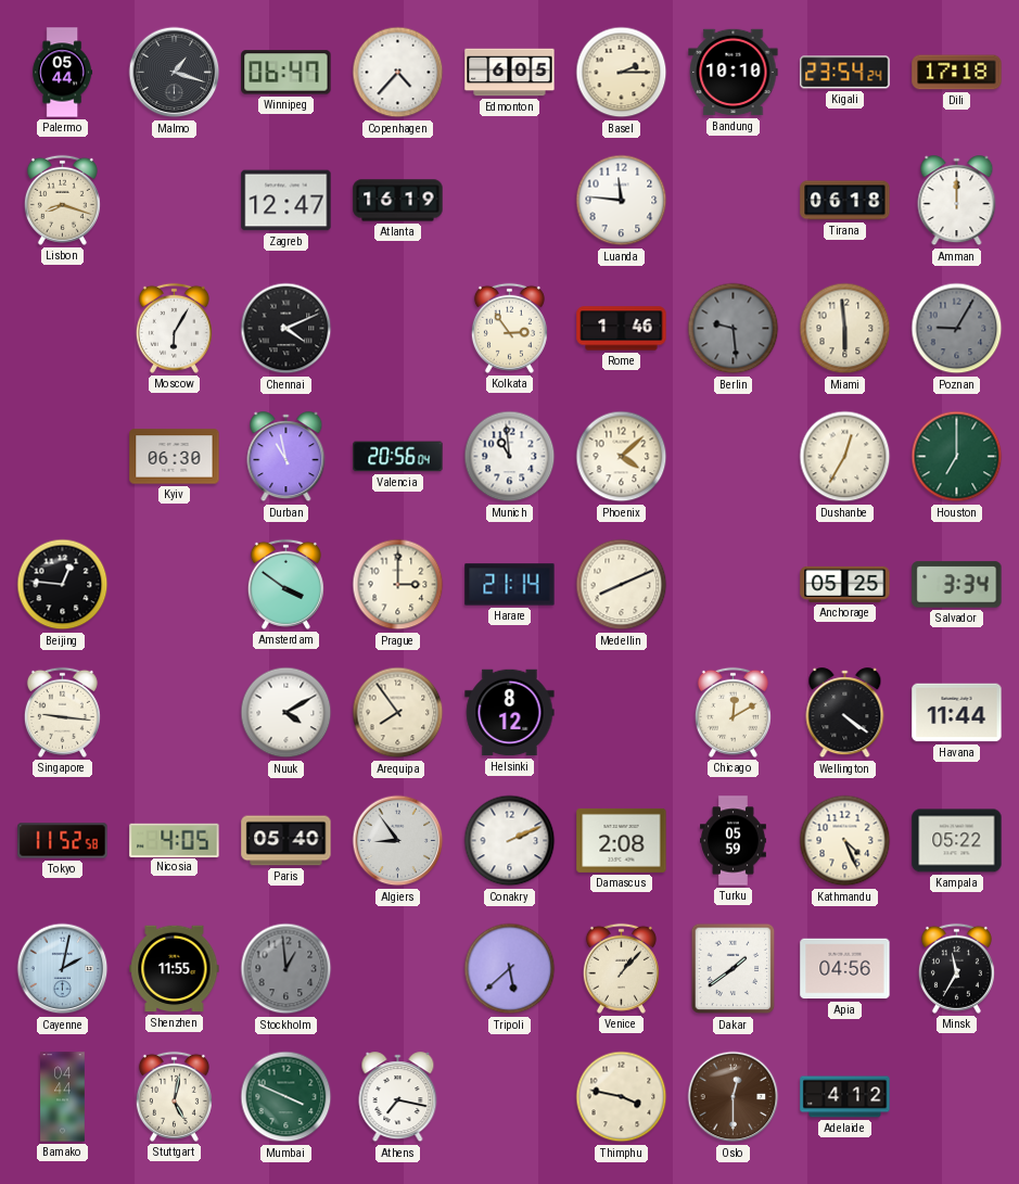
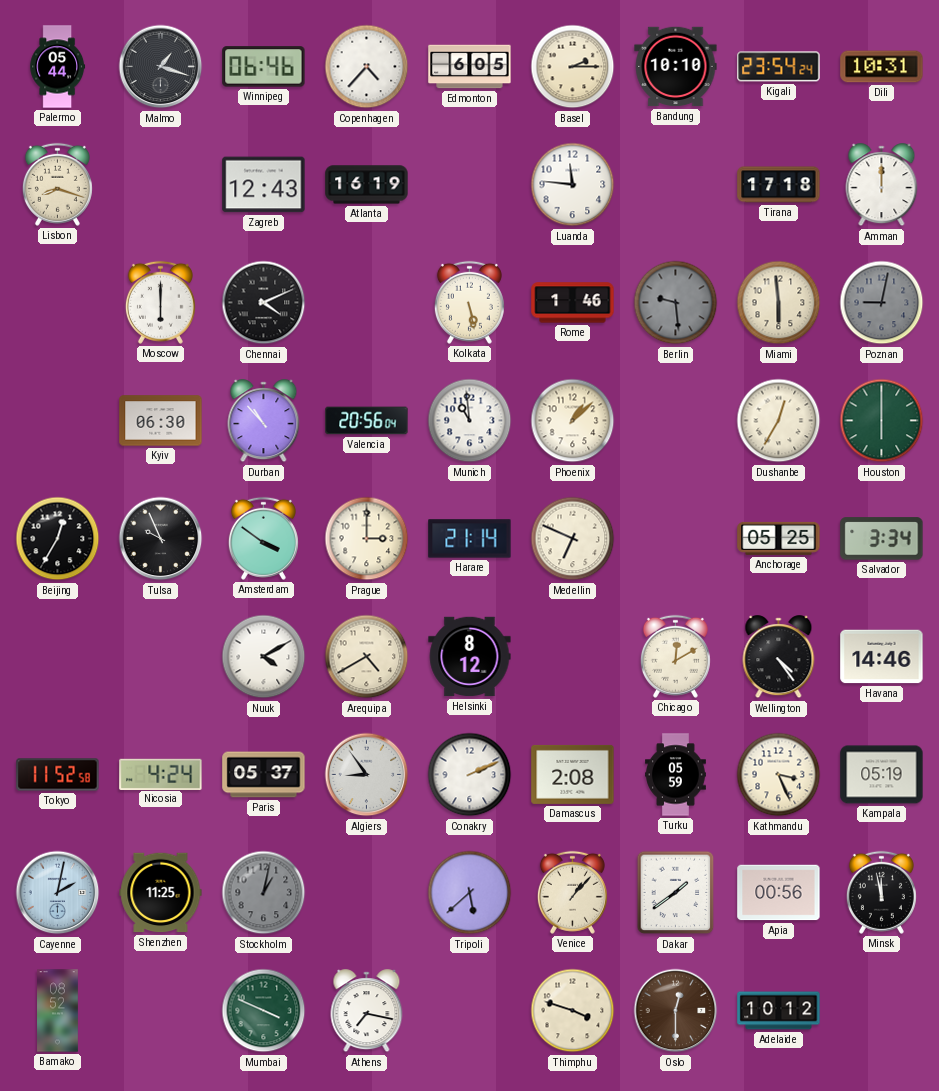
Winnipeg: 06:47 -> 06:46
Dili: 17:18 -> 10:31
Zagreb: 12:47 -> 12:43
Tirana: 06:18 -> 17:18
Moscow: 6:05 -> 6:00
Kolkata: 2:54 -> 5:28
Poznan: 9:05 -> 9:02
Durban: 10:58 -> 10:53
Phoenix: 4:08 -> 1:08
Houston: 7:00 -> 6:00
Beijing: 12:46 -> 12:35
Tulsa: none -> 9:56
Medellin: 8:11 -> 6:49
Singapore: 9:16 -> none
Arequipa: 7:54 -> 4:40
Wellington: 4:21 -> 4:24
Havana: 11:44 -> 14:46
Nicosia: 4:05 -> 4:24
Paris: 05:40 -> 05:37
Kathmandu: 4:26 -> 3:26
Kampala: 05:22 -> 05:19
Shenzhen: 11:55 -> 11:25
Stockholm: 12:59 -> 1:02
Apia: 04:56 -> 00:56
Minsk: 11:35 -> 11:58
Bamako: 04:44 -> 08:52
Stuttgart: 5:02 -> none
Thimphu: 3:47 -> 3:48
Adelaide: 4:12 -> 10:12
